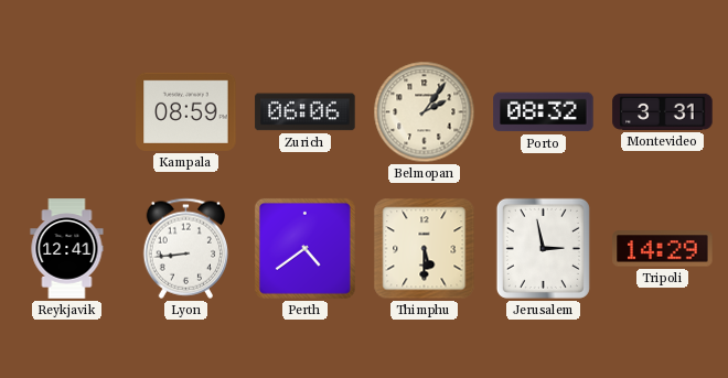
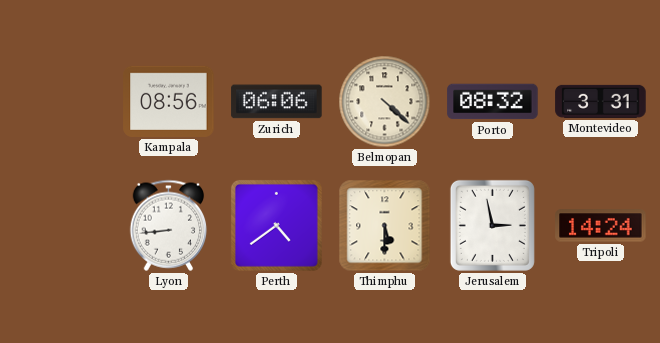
Kampala: 08:59 -> 08:56
Belmopan: 2:06 -> 4:22
Reykjavik: 12:41 -> none
Tripoli: 14:29 -> 14:24
